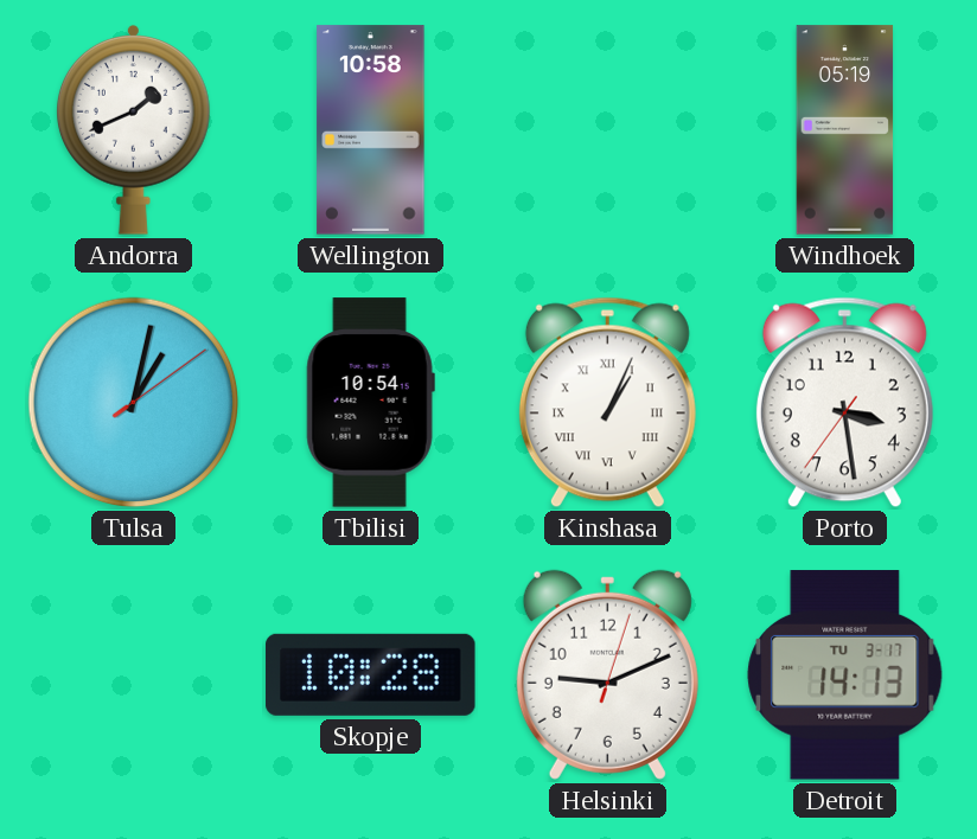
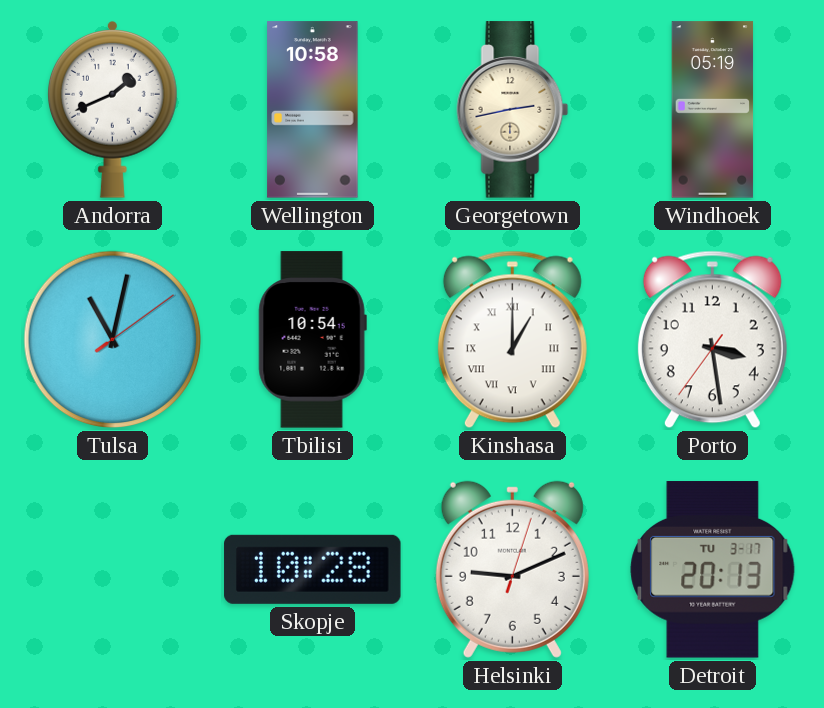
Georgetown: none -> 2:43
Tulsa: 1:02 -> 11:02
Kinshasa: 1:04 -> 1:00
Detroit: 14:13 -> 20:13
